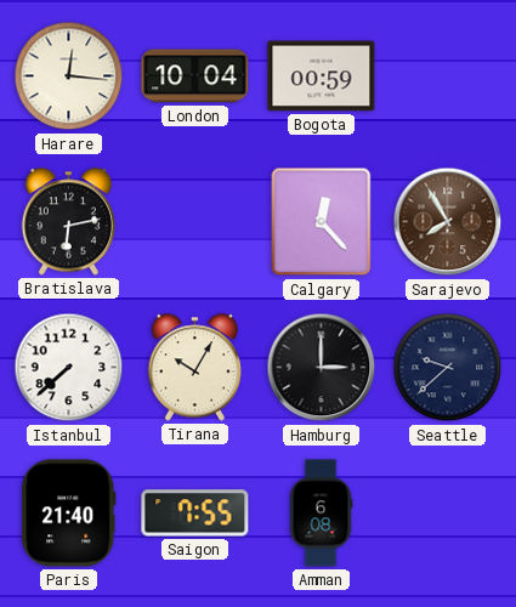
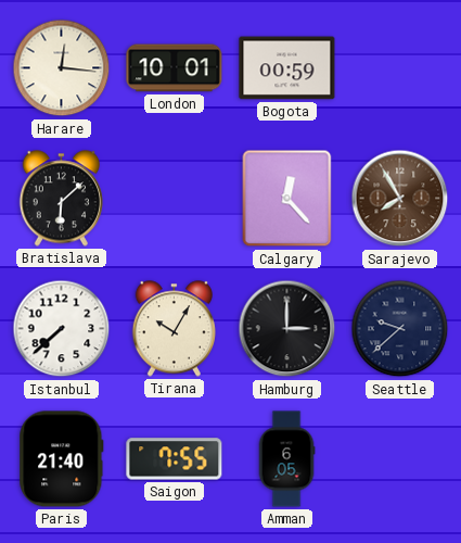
London: 10:04 -> 10:01
Bratislava: 6:13 -> 6:08
Amman: 6:08 -> 6:05
